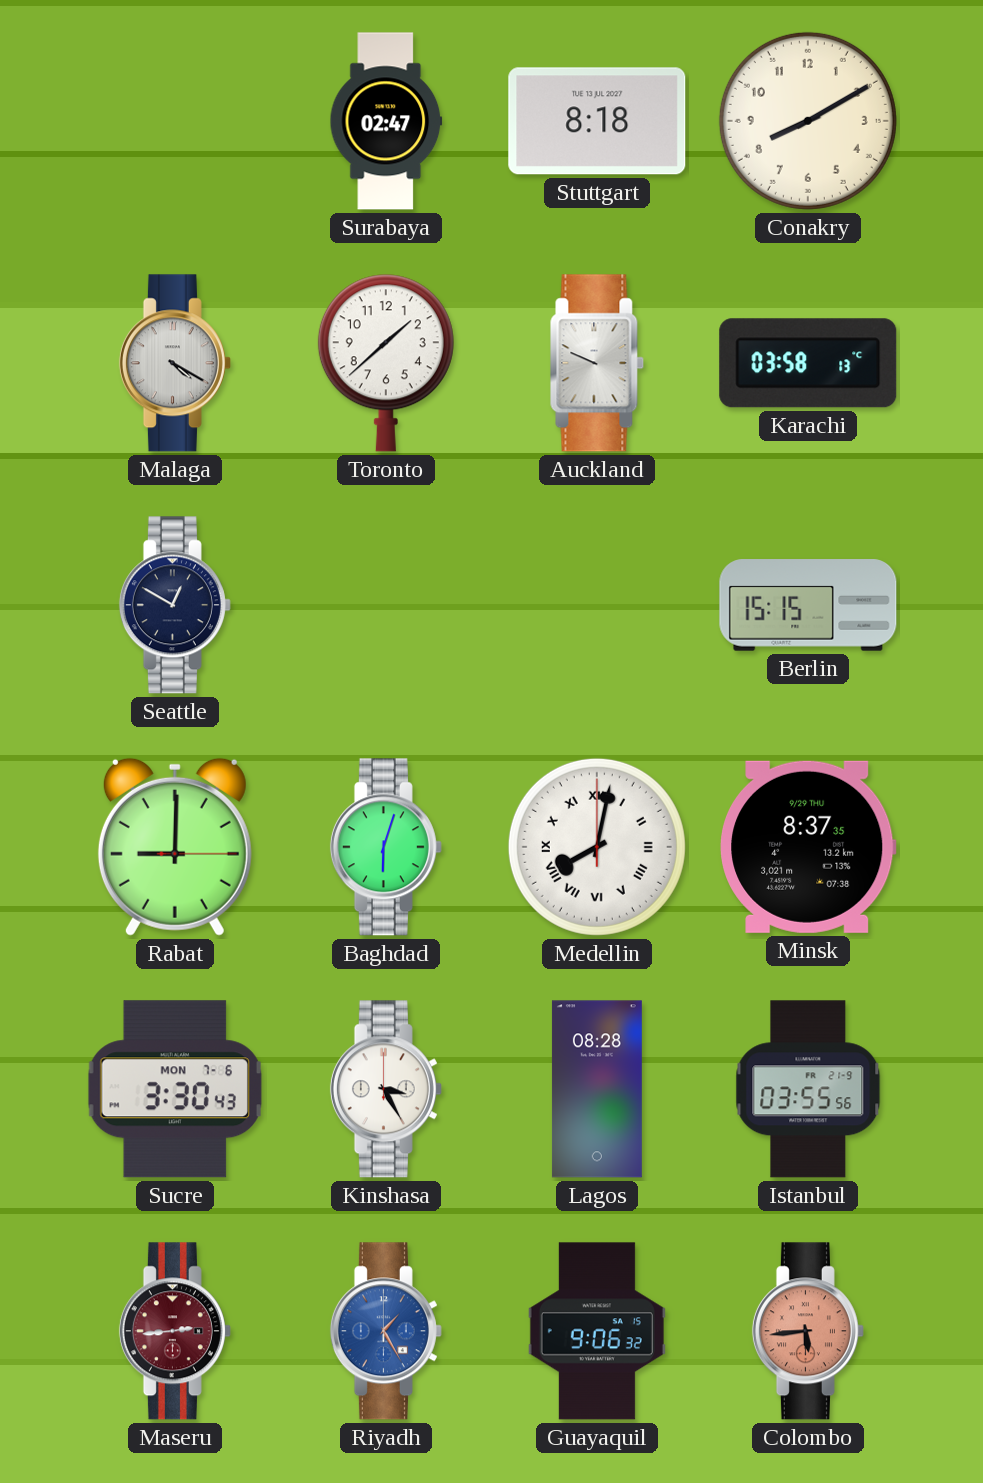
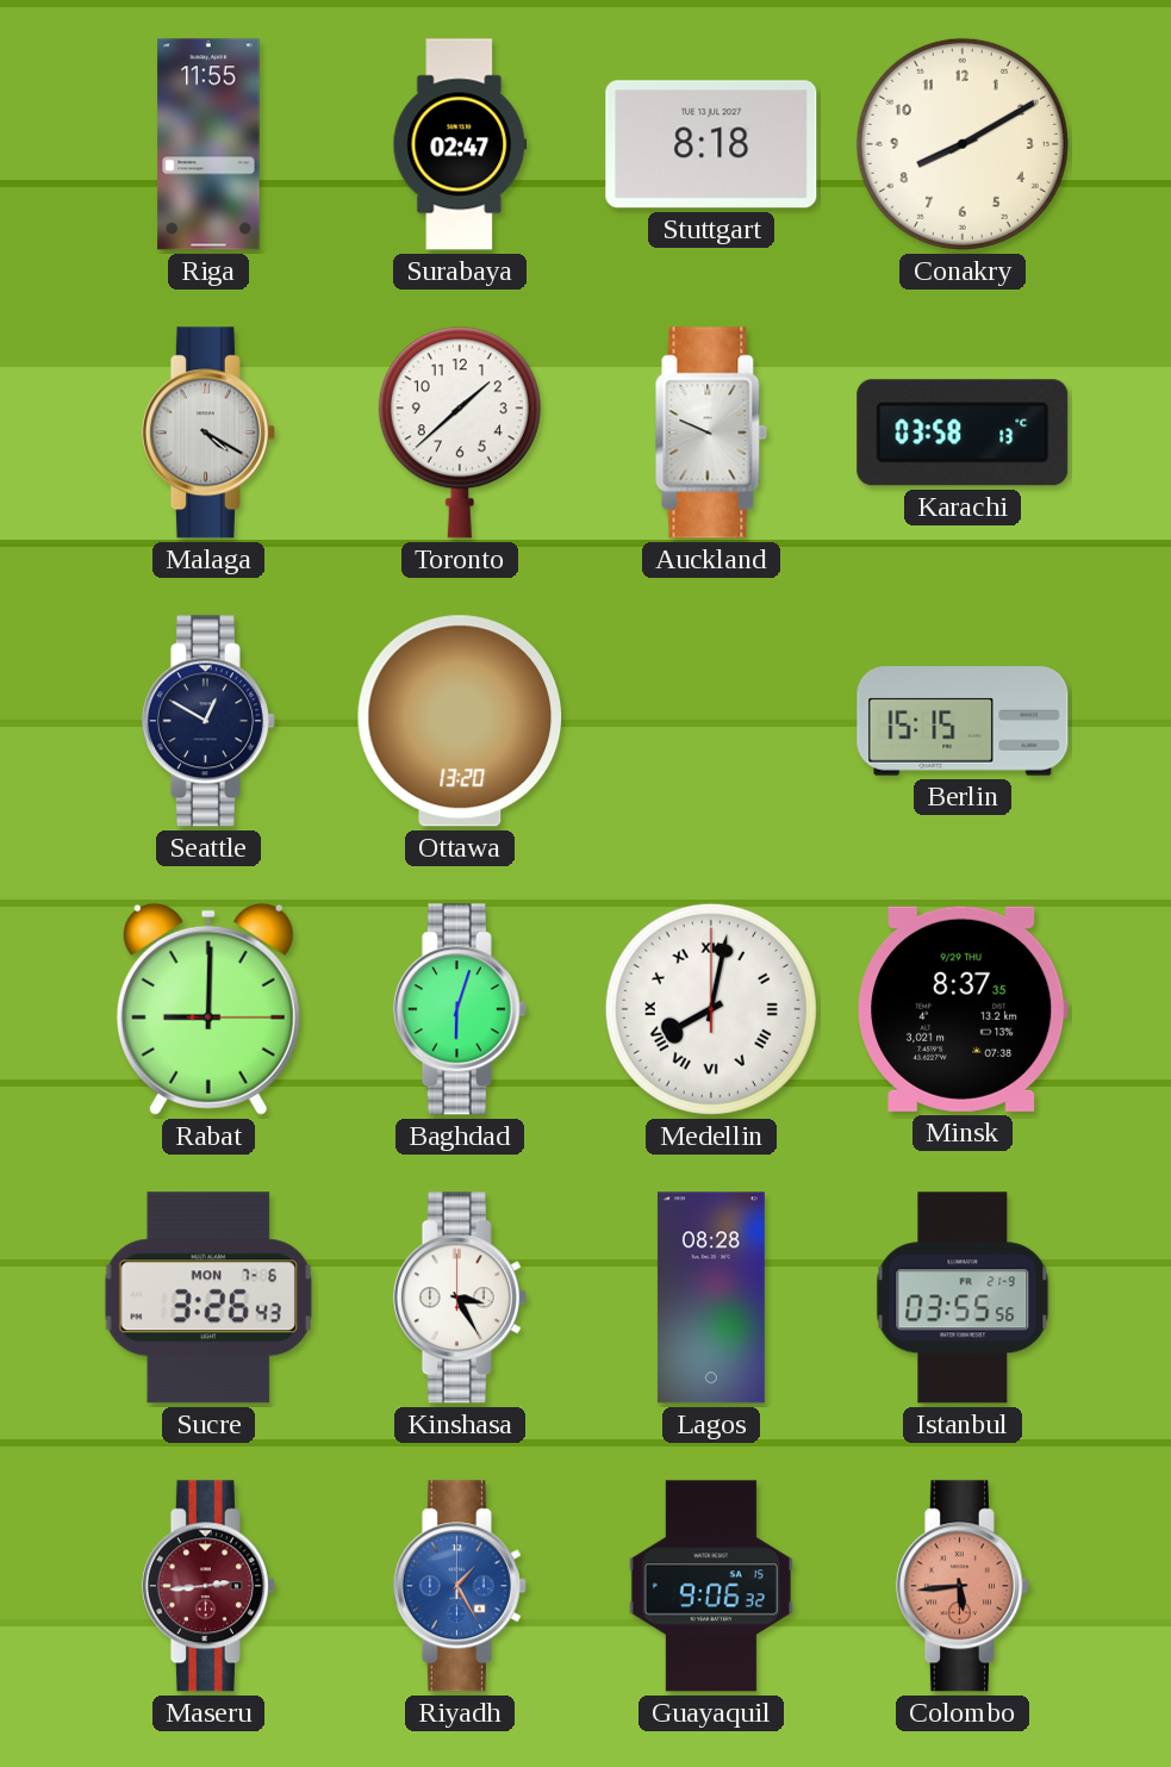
Riga: none -> 11:55
Ottawa: none -> 13:20
Sucre: 3:30 -> 3:26
